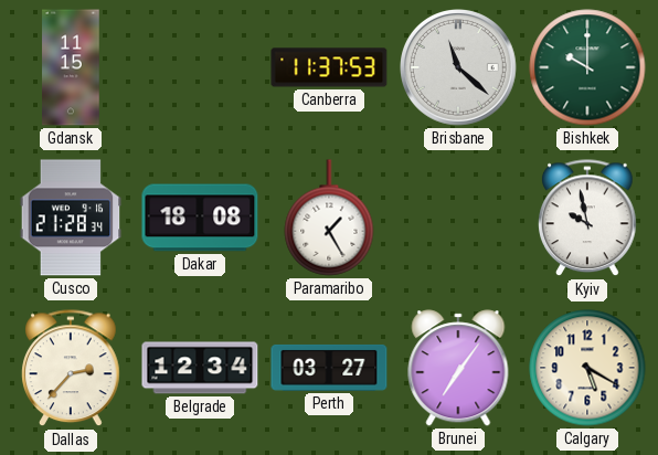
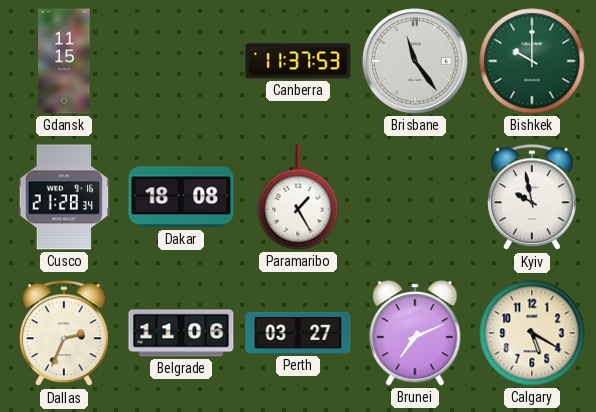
Brisbane: 11:22 -> 11:24
Dallas: 2:37 -> 2:34
Belgrade: 12:34 -> 11:06
Brunei: 7:06 -> 7:11
